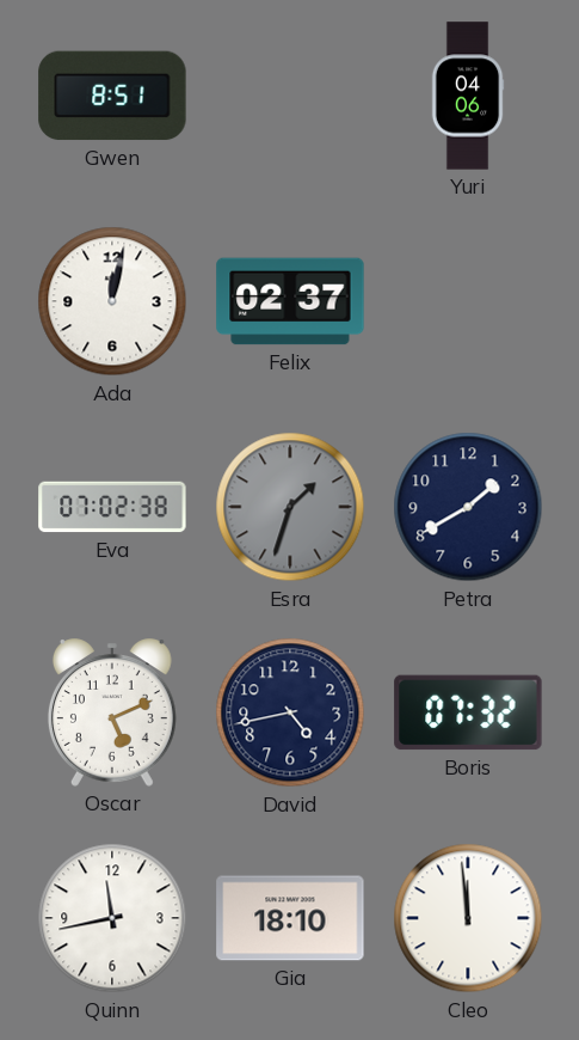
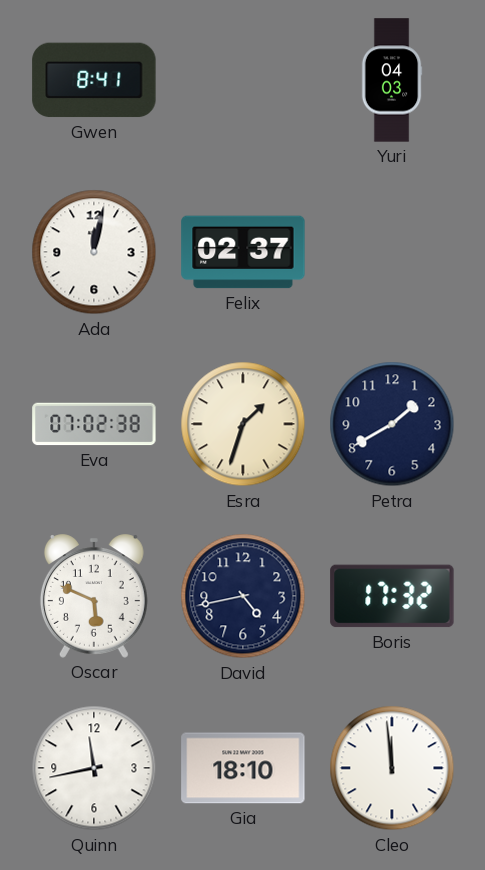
Gwen: 8:51 -> 8:41
Yuri: 04:06 -> 04:03
Esra dial: grey -> cream
Oscar: 5:11 -> 5:49
Boris: 07:32 -> 17:32
